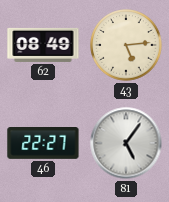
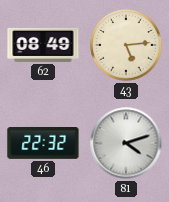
46: 22:27 -> 22:32
81: 5:06 -> 4:12
